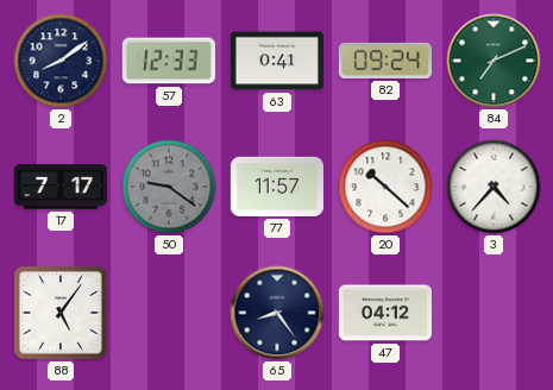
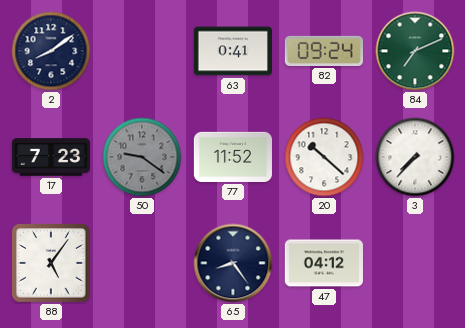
57: 12:33 -> none
17: 7:17 -> 7:23
77: 11:57 -> 11:52
3: 4:37 -> 7:37
